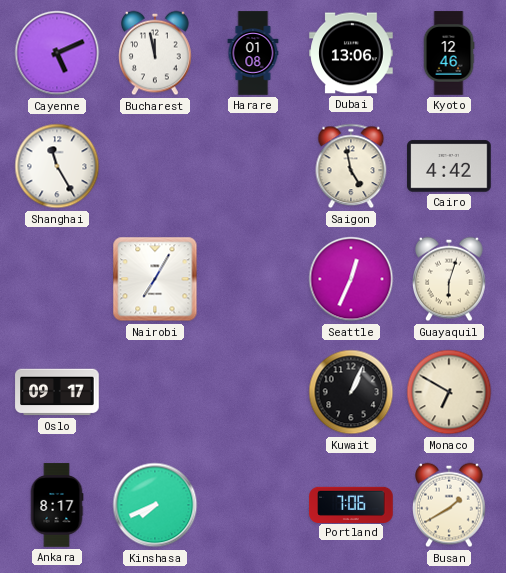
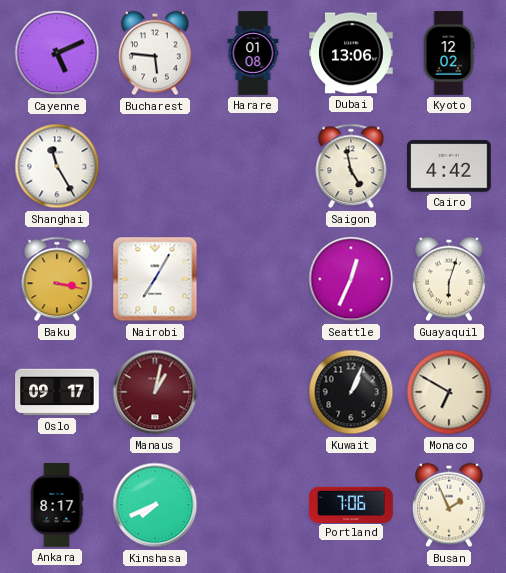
Bucharest: 11:58 -> 5:46
Kyoto: 12:46 -> 12:02
Baku: none -> 3:17
Manaus: none -> 1:02
Busan: 1:40 -> 1:56
